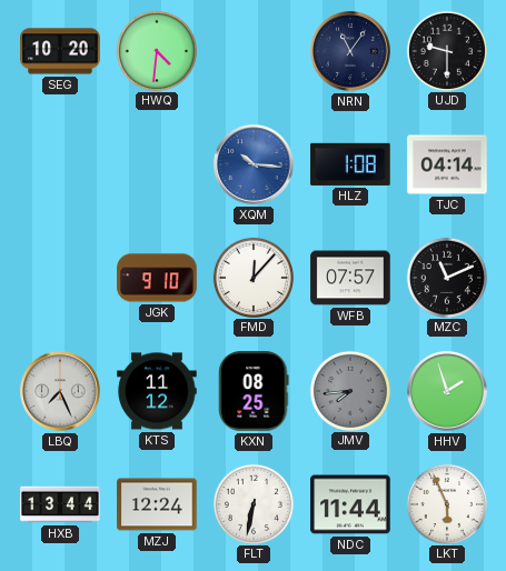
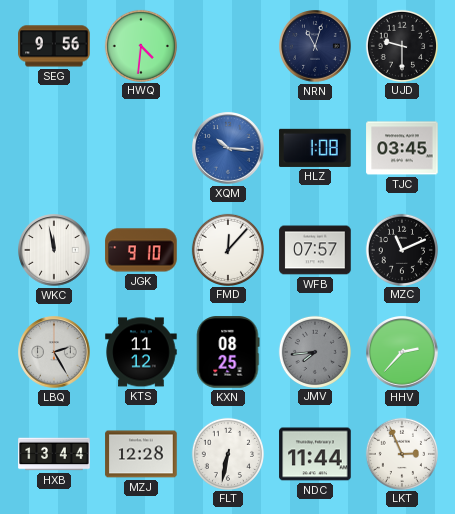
SEG: 10:20 -> 9:56
NRN: 11:06 -> 11:03
TJC: 04:14 -> 03:45
WKC: none -> 11:58
LBQ: 7:26 -> 2:25
HHV: 1:57 -> 2:37
MZJ: 12:24 -> 12:28
LKT: 5:56 -> 2:56
